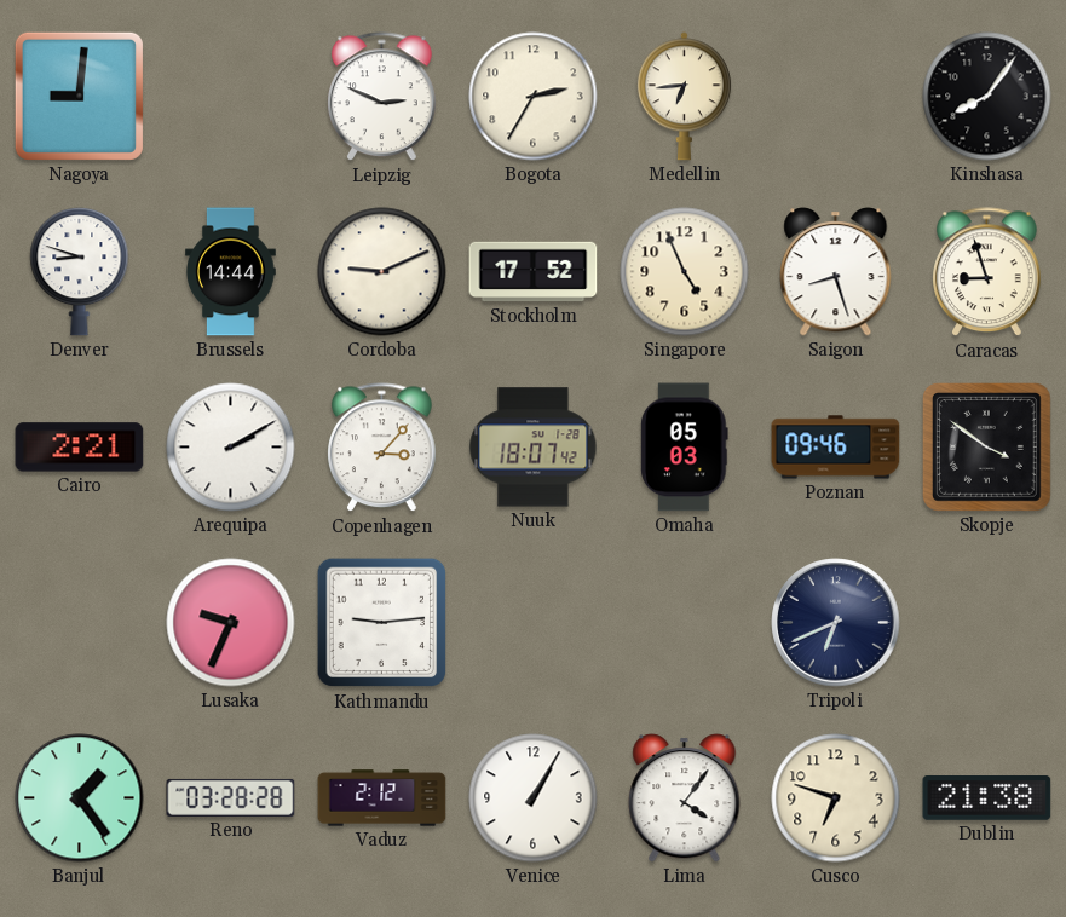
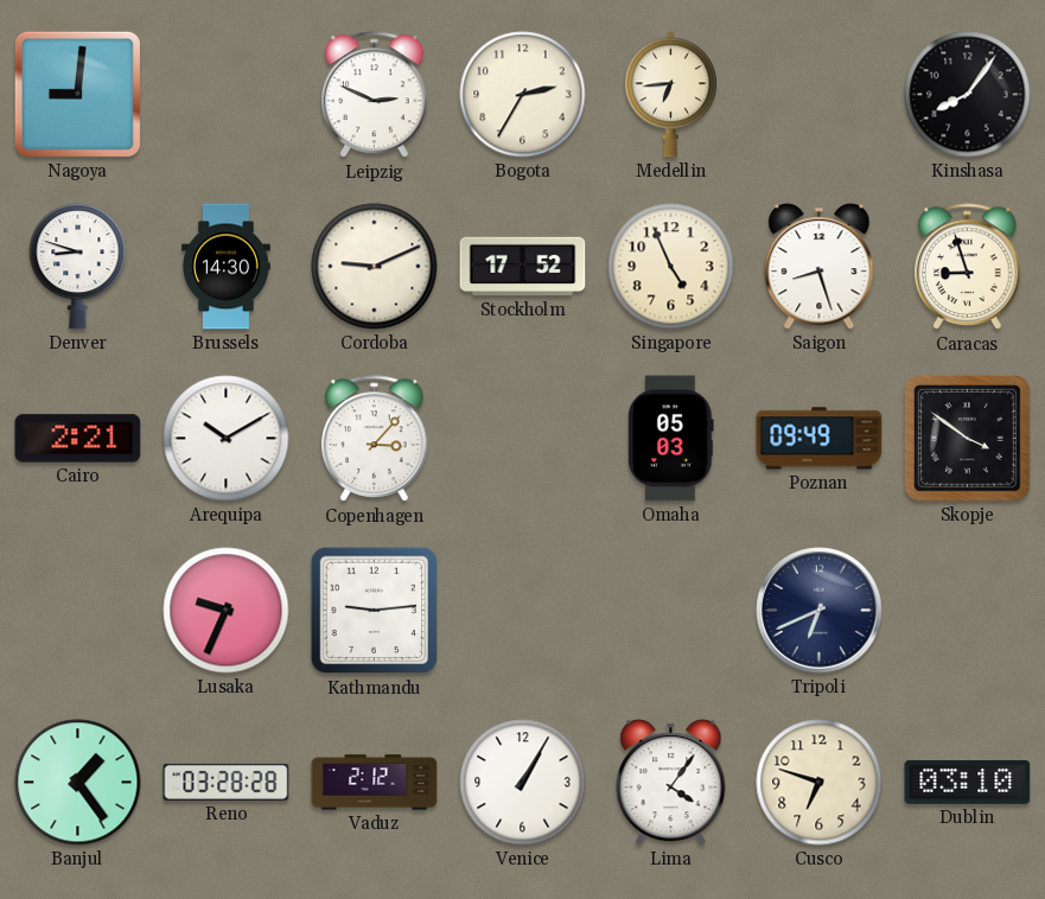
Brussels: 14:44 -> 14:30
Arequipa: 2:10 -> 10:10
Nuuk: 18:07 -> none
Poznan: 09:46 -> 09:49
Dublin: 21:38 -> 03:10
